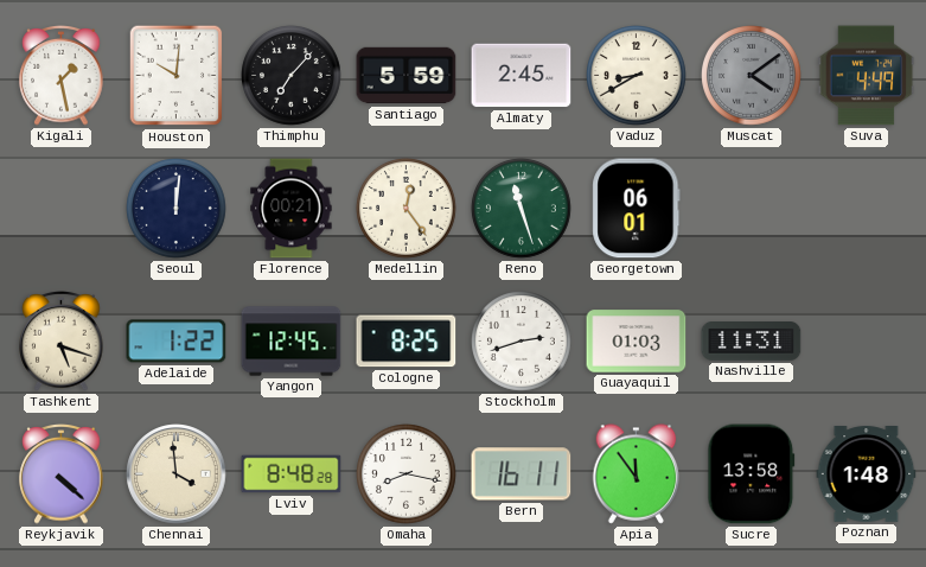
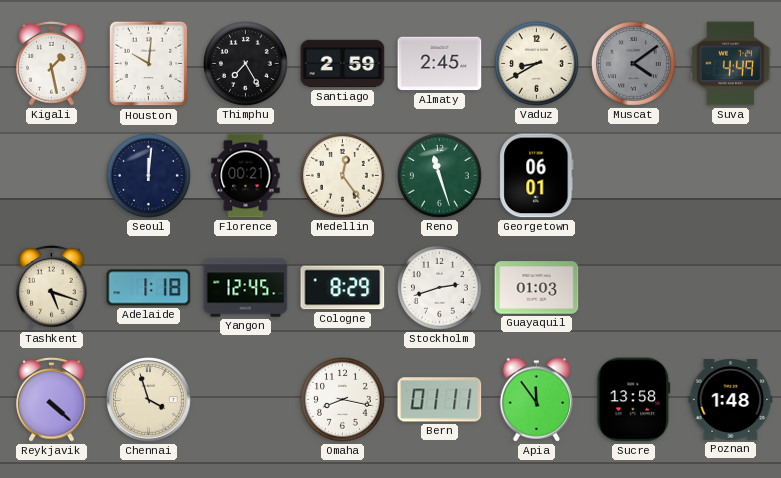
Thimphu: 7:07 -> 7:25
Santiago: 5:59 -> 2:59
Adelaide: 1:22 -> 1:18
Cologne: 8:25 -> 8:29
Nashville: 11:31 -> none
Chennai: 3:59 -> 3:57
Lviv: 8:48 -> none
Bern: 16:11 -> 01:11
